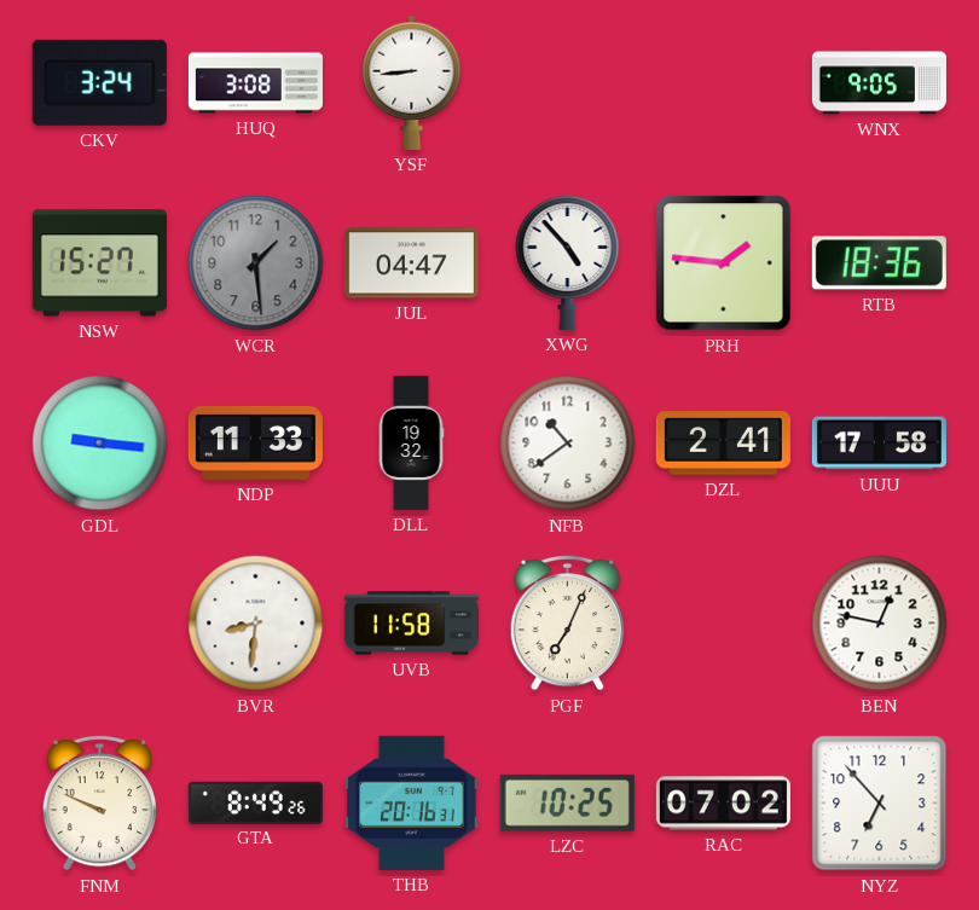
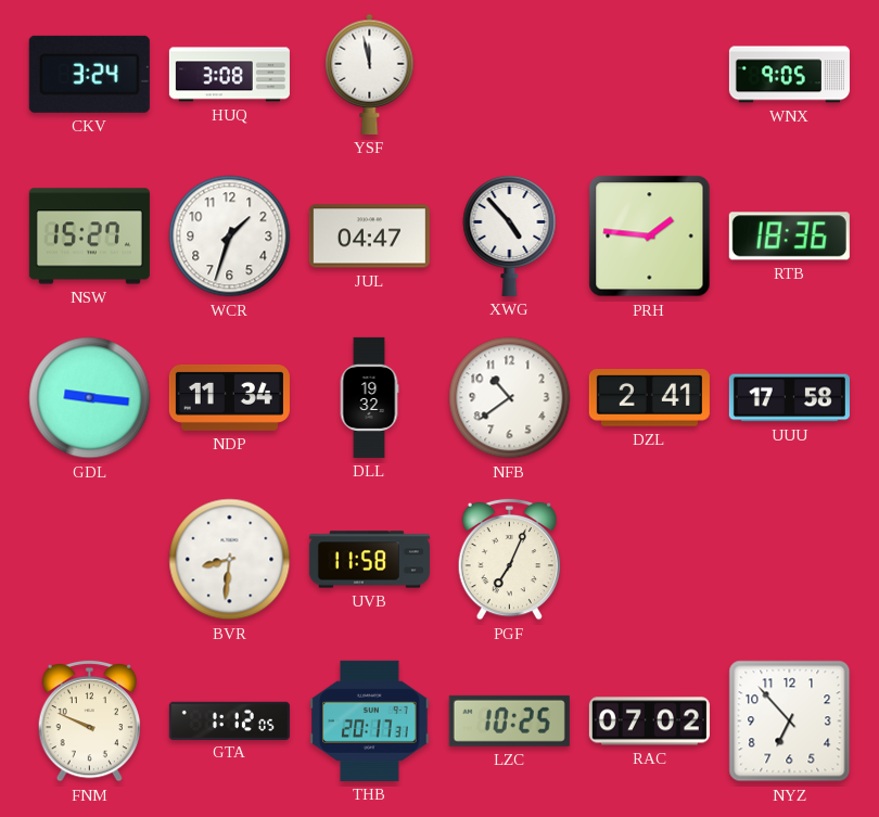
YSF: 8:44 -> 11:58
WCR: 1:29 -> 1:33
WCR dial: grey -> white
NDP: 11:33 -> 11:34
BEN: 12:47 -> none
GTA: 8:49 -> 1:12
THB: 20:16 -> 20:17
